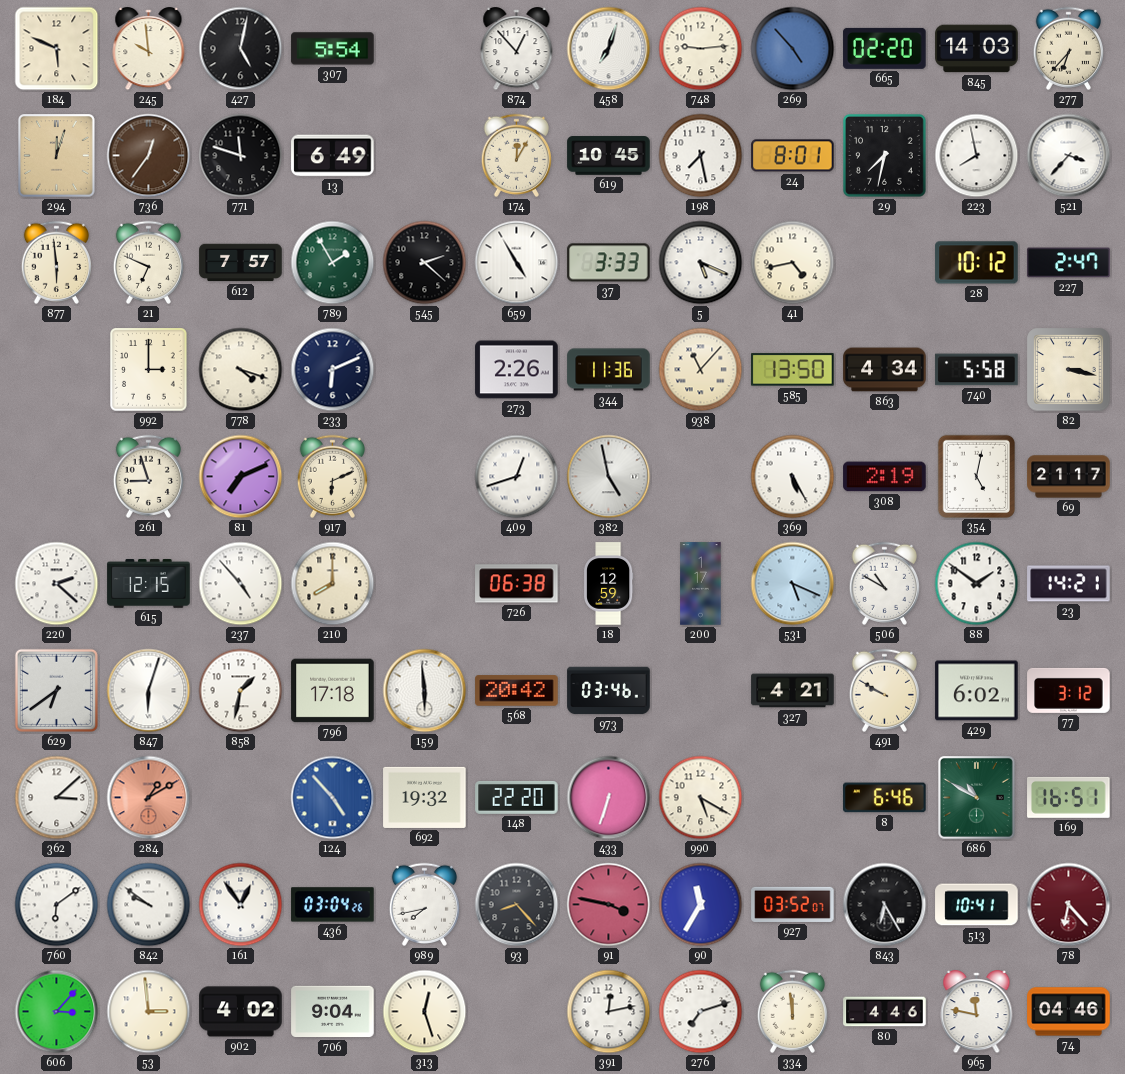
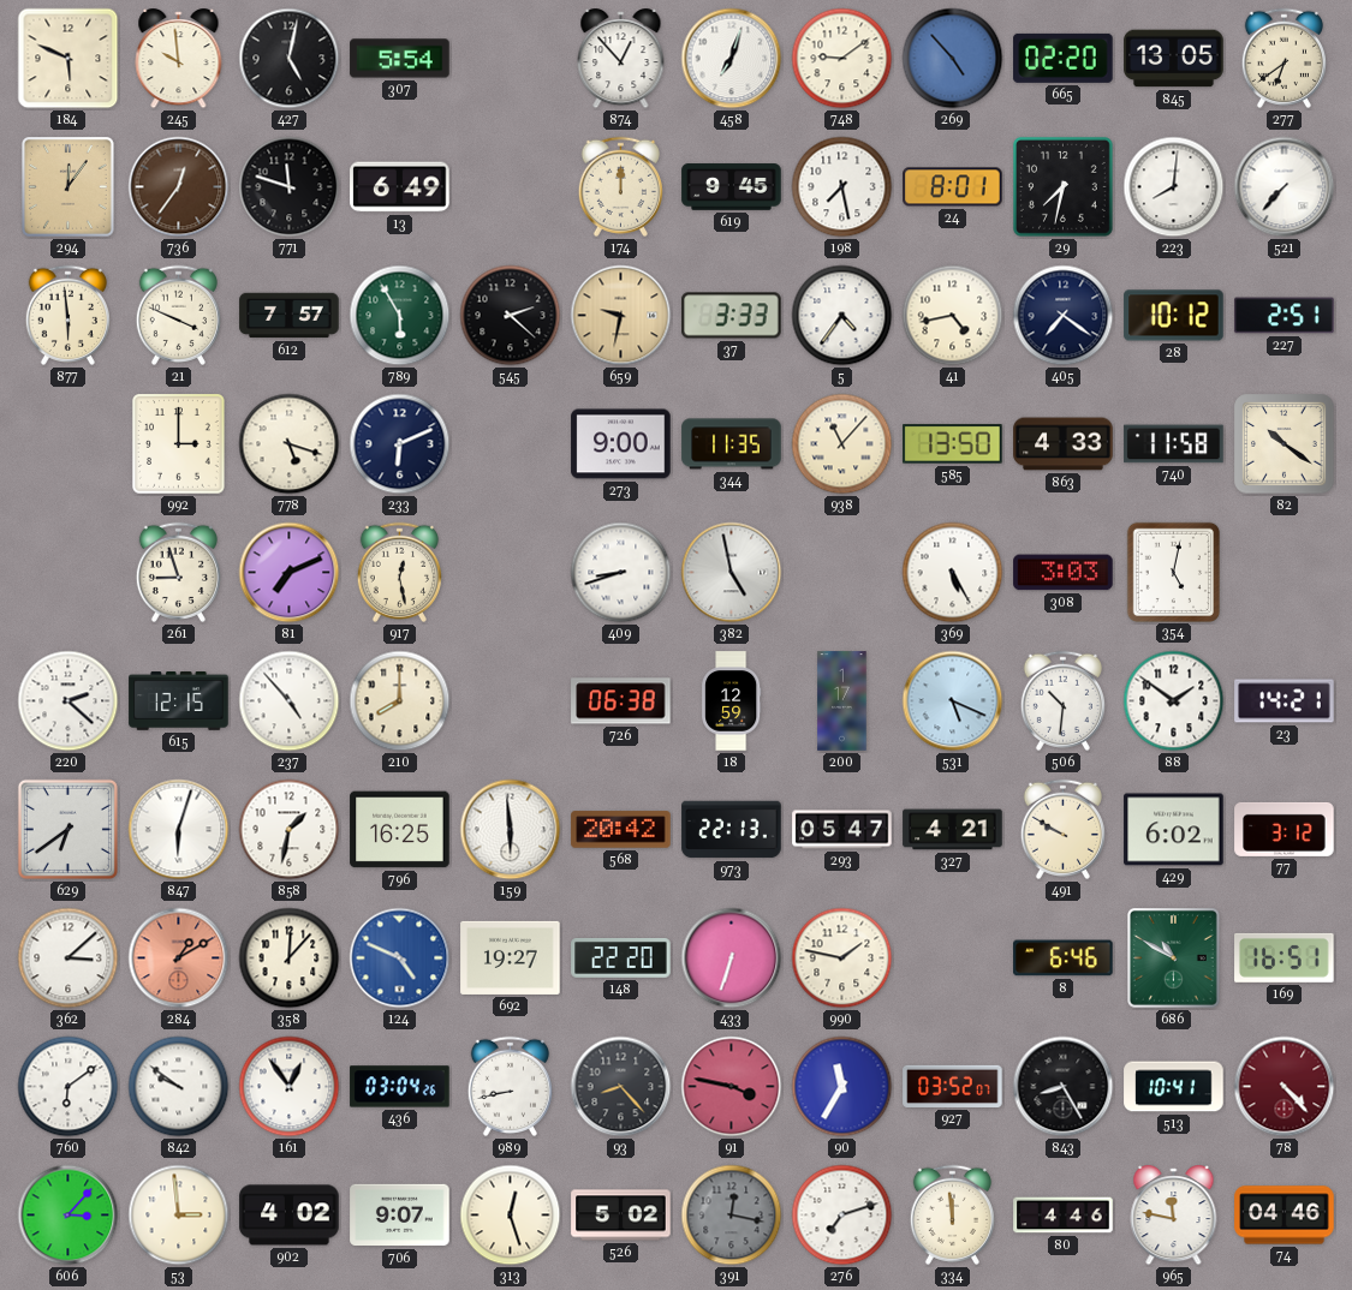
748: 9:14 -> 9:09
845: 14:03 -> 13:05
277: 6:37 -> 6:39
294: 12:03 -> 12:06
174: 12:05 -> 12:00
619: 10:45 -> 9:45
223: 7:58 -> 8:01
521: 3:37 -> 7:37
21: 6:49 -> 3:49
789: 1:55 -> 5:55
659: 4:55 -> 9:32
659 dial: white -> champagne
5: 5:19 -> 4:36
405: none -> 7:21
227: 2:47 -> 2:51
778: 4:18 -> 5:18
273: 2:26 -> 9:00
344: 11:36 -> 11:35
863: 4:34 -> 4:33
740: 5:58 -> 11:58
82: 3:17 -> 10:21
917: 6:11 -> 12:28
409: 12:42 -> 8:42
308: 2:19 -> 3:03
69: 21:17 -> none
506: 10:50 -> 10:31
796: 17:18 -> 16:25
973: 03:46 -> 22:13
293: none -> 05:47
358: none -> 12:07
124: 4:53 -> 4:49
692: 19:32 -> 19:27
990: 5:20 -> 1:47
989: 7:43 -> 8:43
843: 6:25 -> 8:25
78: 6:23 -> 4:23
706: 9:04 -> 9:07
526: none -> 5:02
391: 12:13 -> 12:17
391 dial: white -> grey
